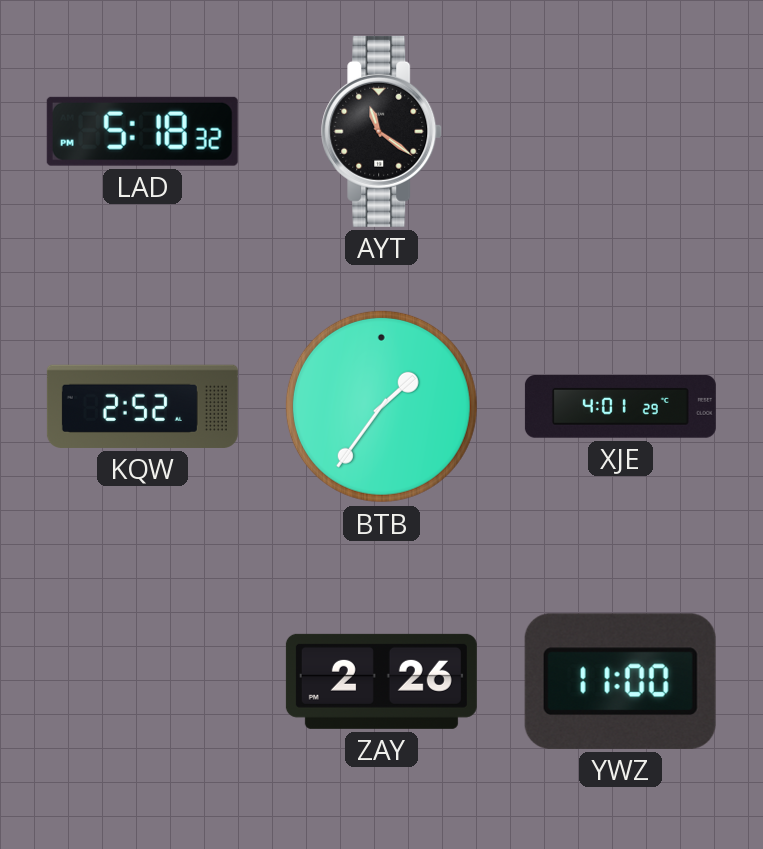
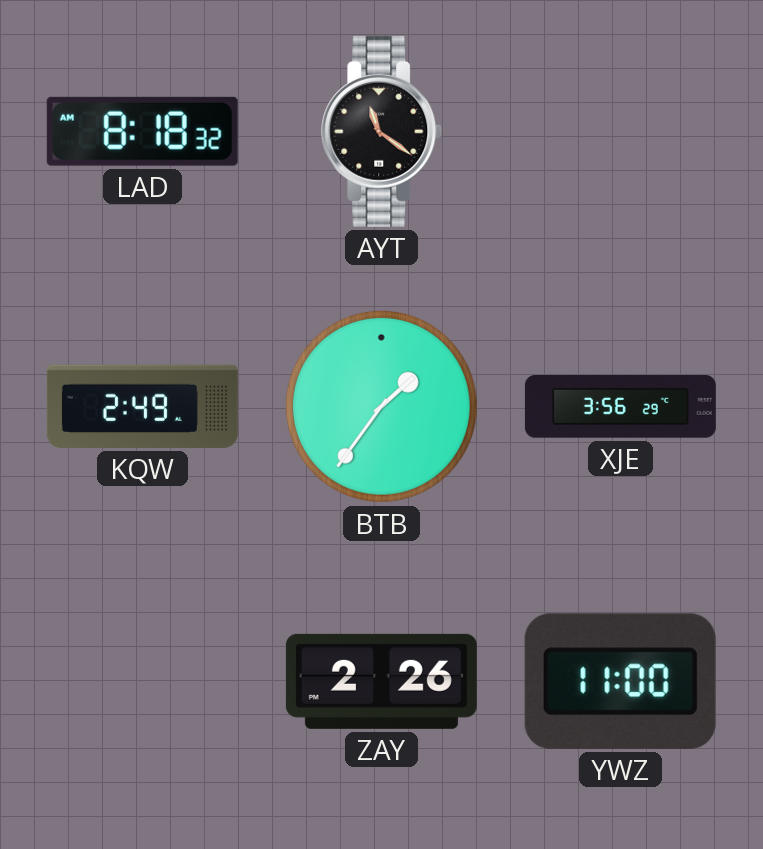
LAD: 5:18 -> 8:18
KQW: 2:52 -> 2:49
XJE: 4:01 -> 3:56
